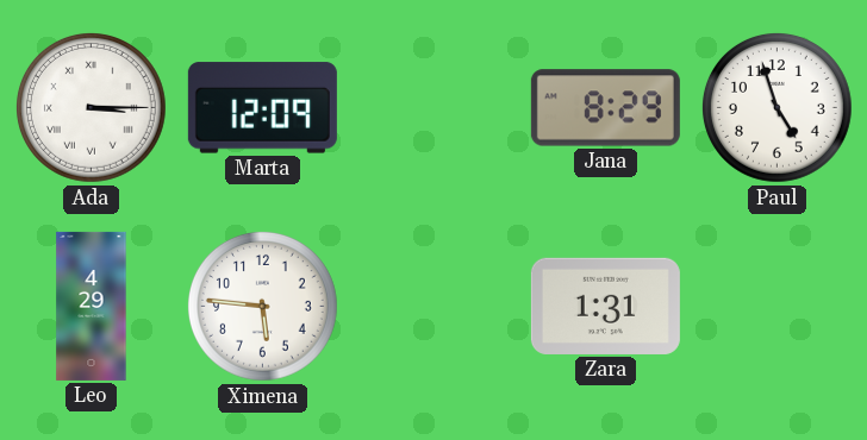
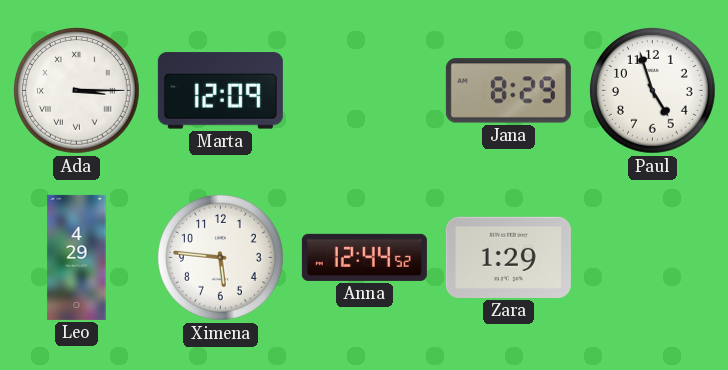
Anna: none -> 12:44
Zara: 1:31 -> 1:29
